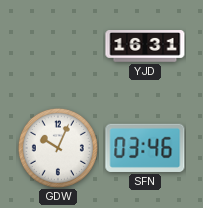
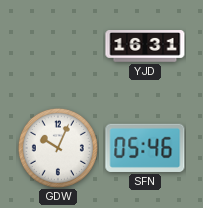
SFN: 03:46 -> 05:46
